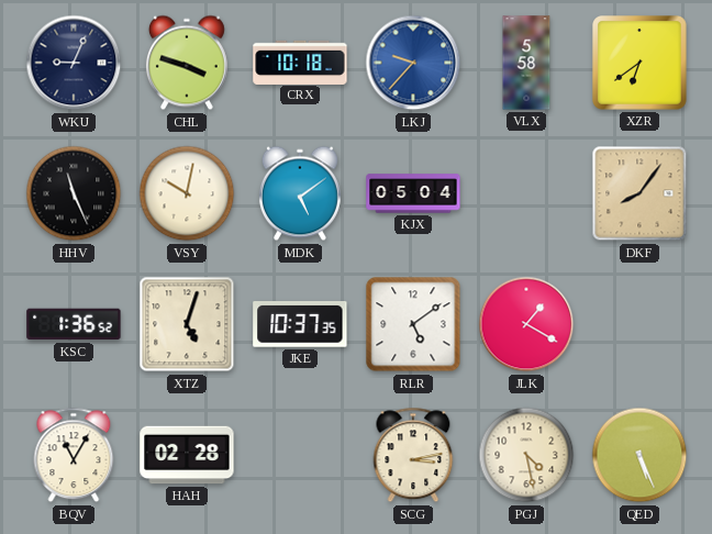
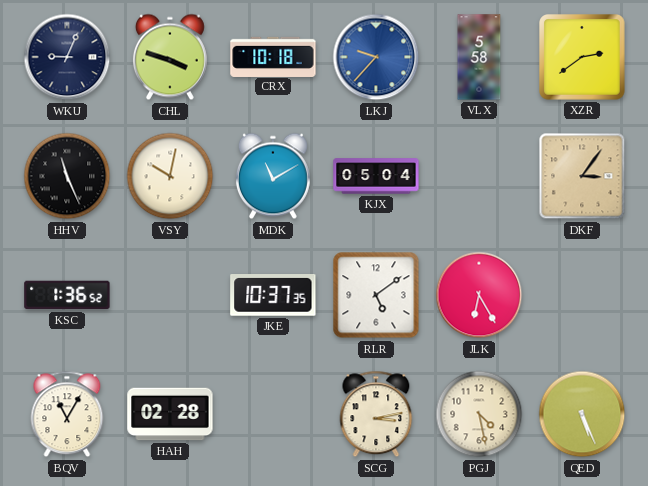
XZR: 6:39 -> 2:39
MDK: 5:09 -> 11:10
DKF: 8:06 -> 3:06
XTZ: 5:03 -> none
JLK: 1:20 -> 6:25
